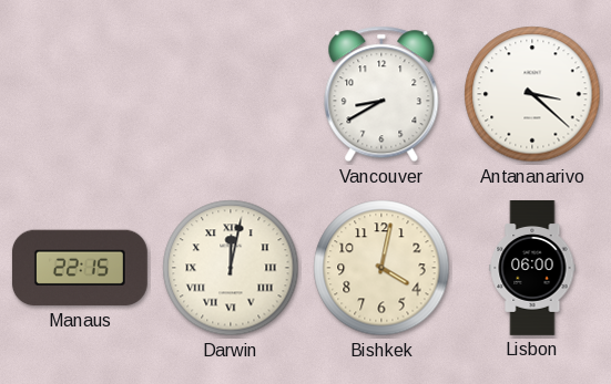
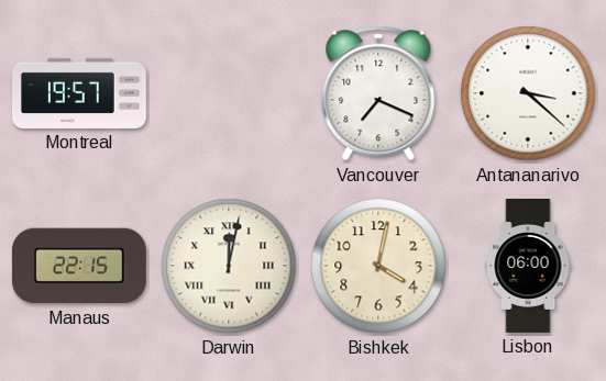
Montreal: none -> 19:57
Vancouver: 8:40 -> 7:19
